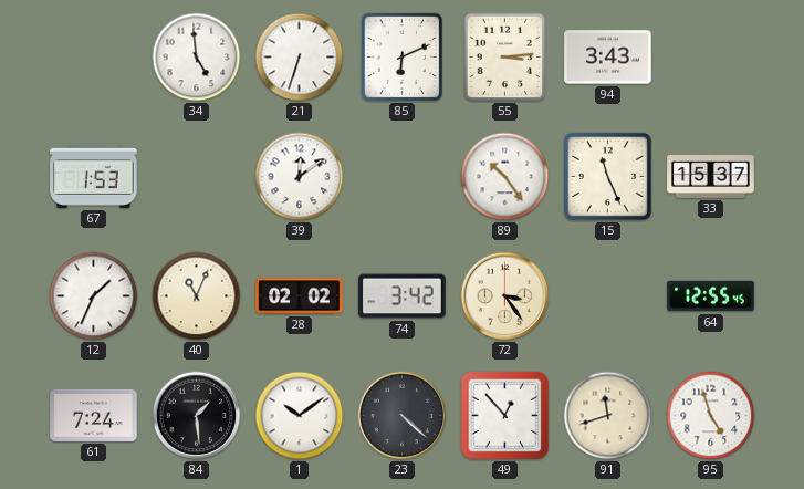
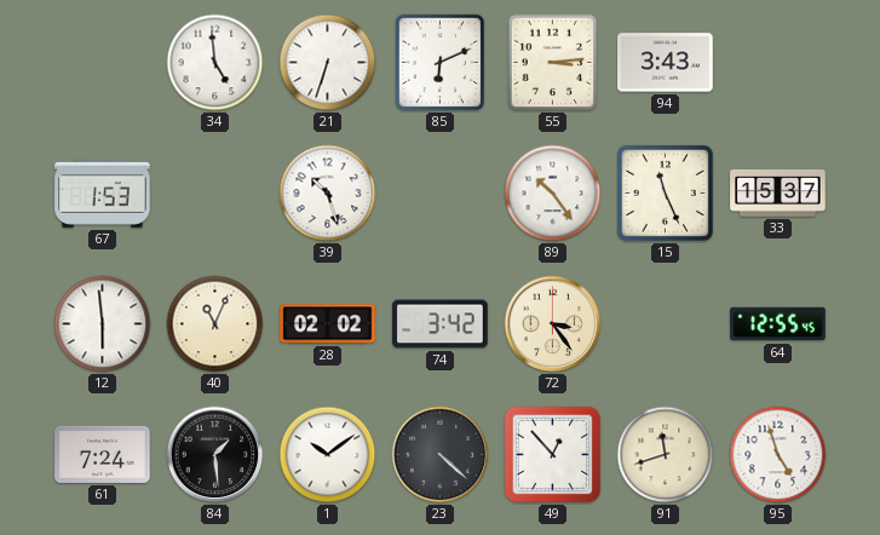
39: 12:09 -> 10:27
12: 1:34 -> 5:59
